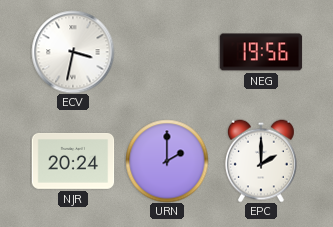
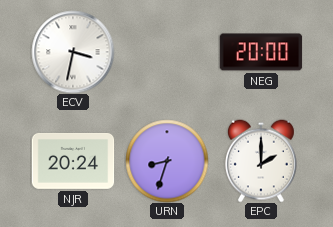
NEG: 19:56 -> 20:00
URN: 2:00 -> 8:33
